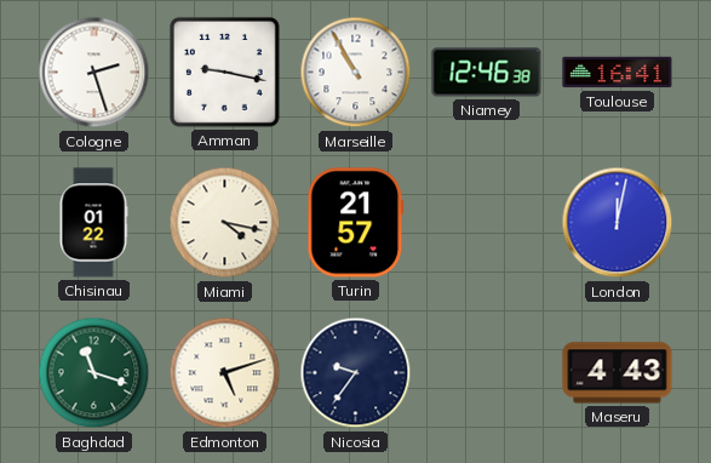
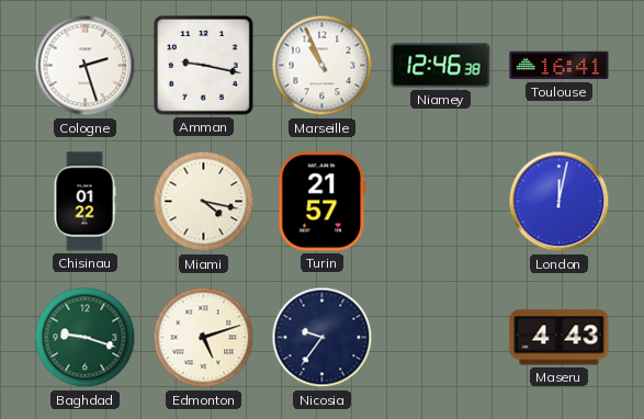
Marseille: 10:55 -> 10:56
Baghdad: 11:18 -> 9:18
